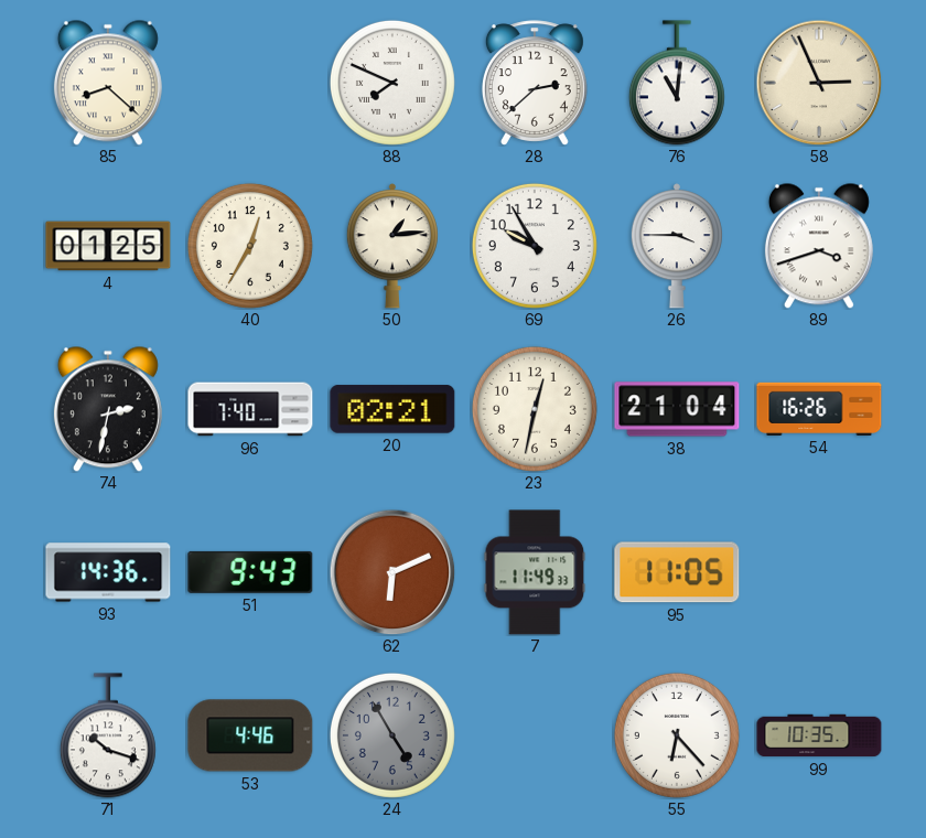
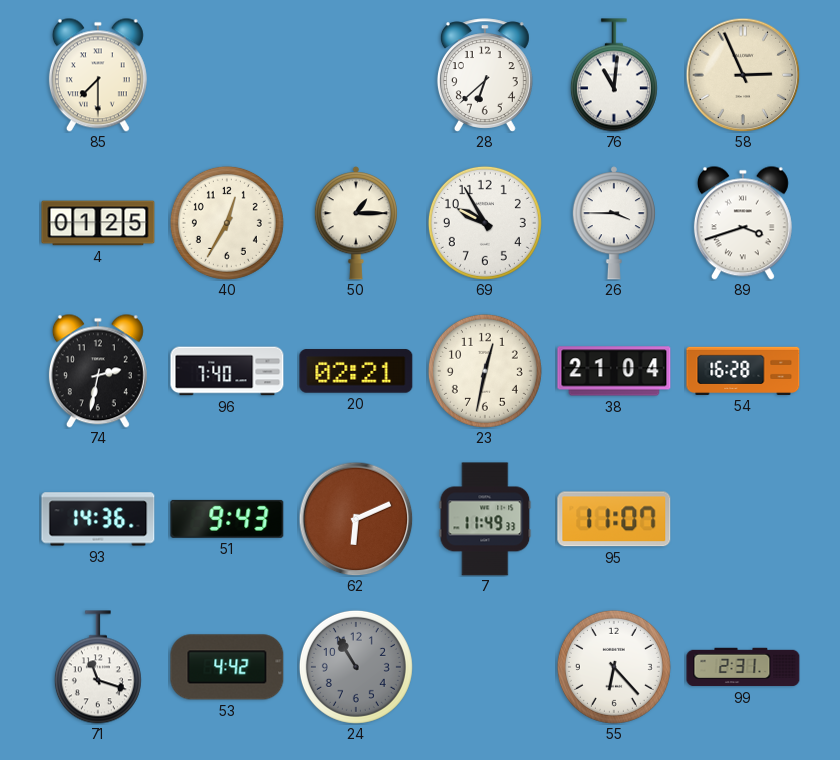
85: 8:22 -> 7:30
88: 7:49 -> none
28: 2:38 -> 6:38
50: 1:14 -> 1:15
54: 16:26 -> 16:28
95: 11:05 -> 11:07
71: 10:18 -> 11:18
53: 4:46 -> 4:42
24: 4:55 -> 10:55
99: 10:35 -> 2:31
